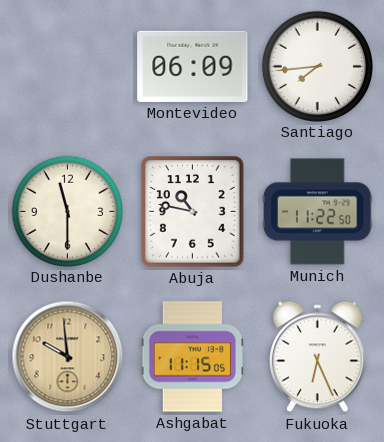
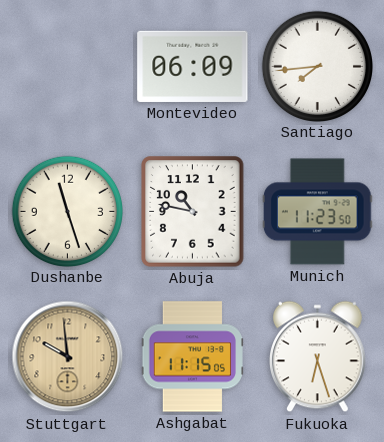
Dushanbe: 11:30 -> 11:27
Munich: 11:22 -> 11:23
Fukuoka: 6:26 -> 6:27
